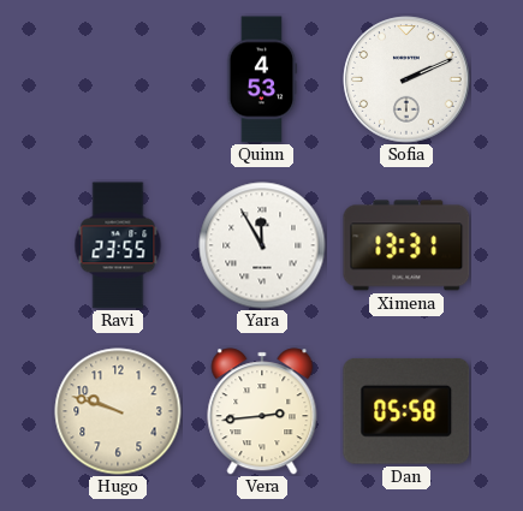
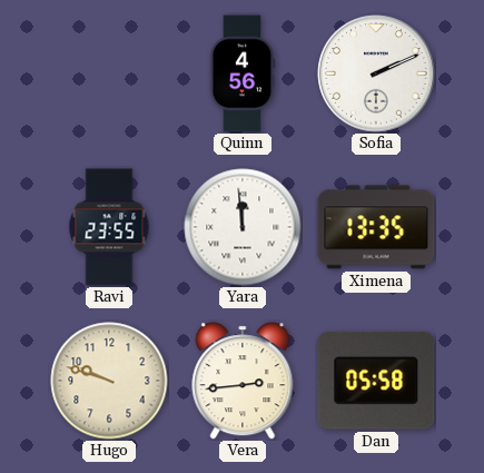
Quinn: 4:53 -> 4:56
Yara: 11:55 -> 11:59
Ximena: 13:31 -> 13:35
